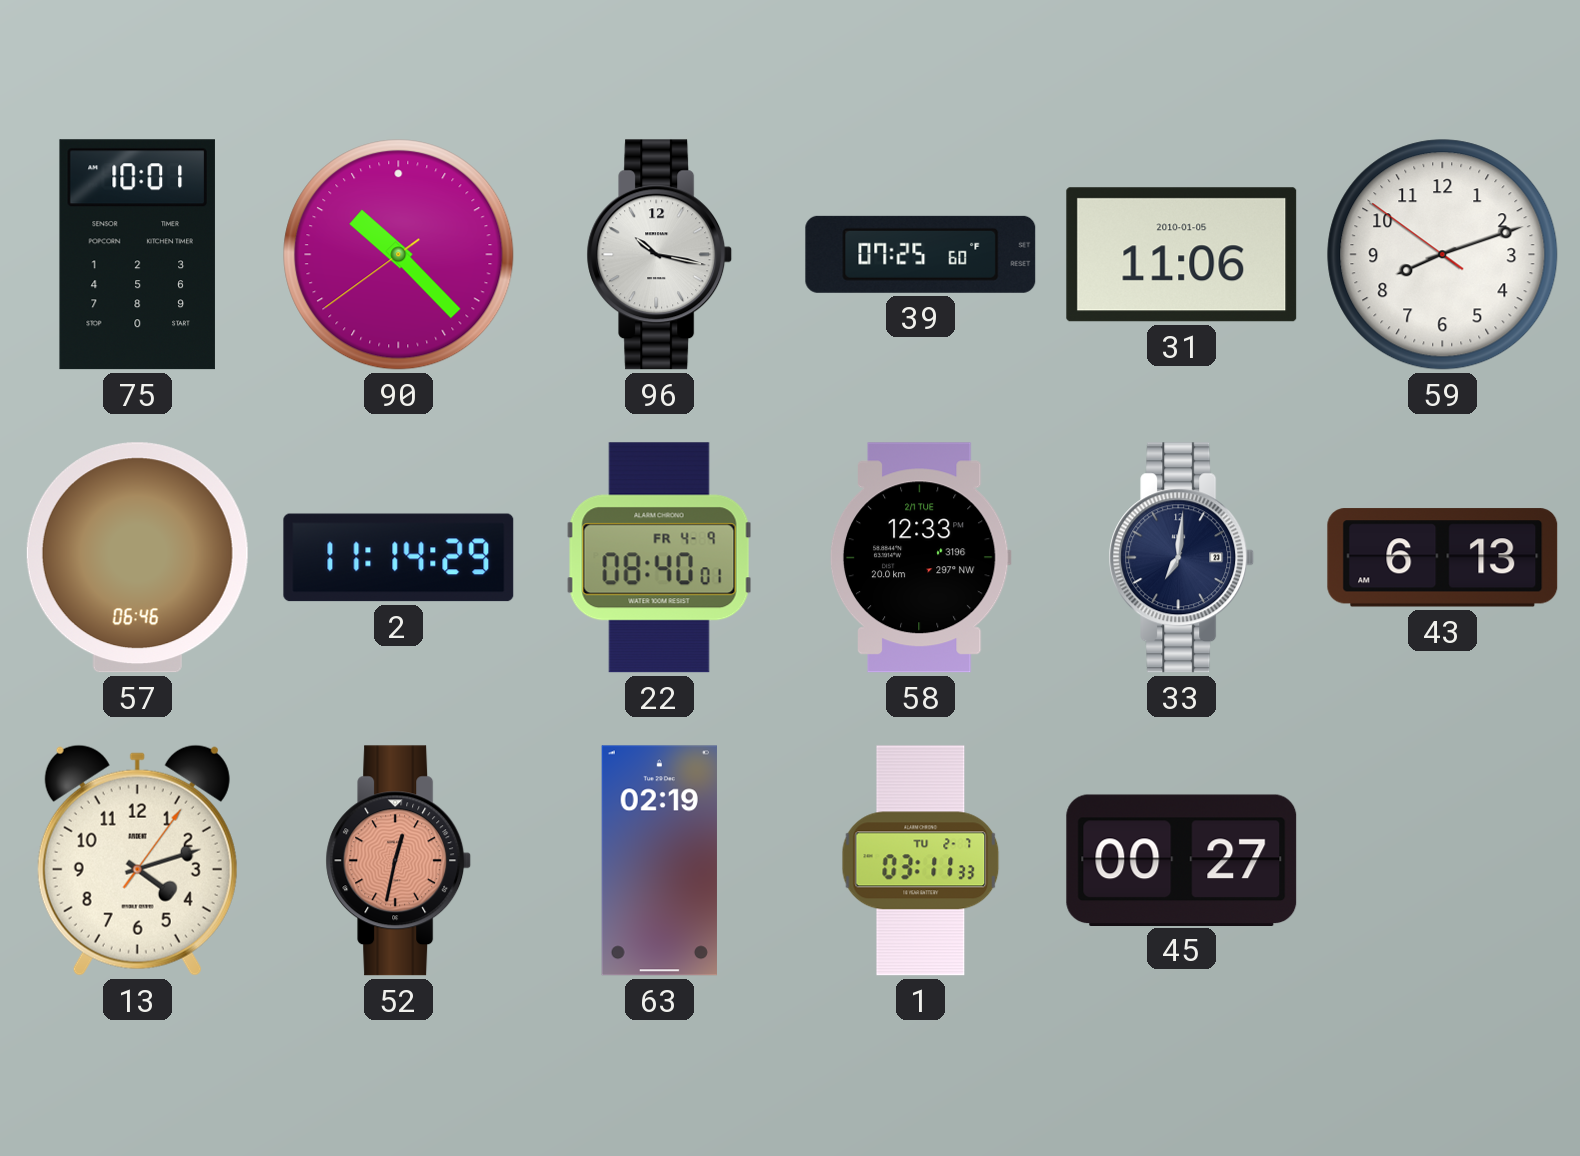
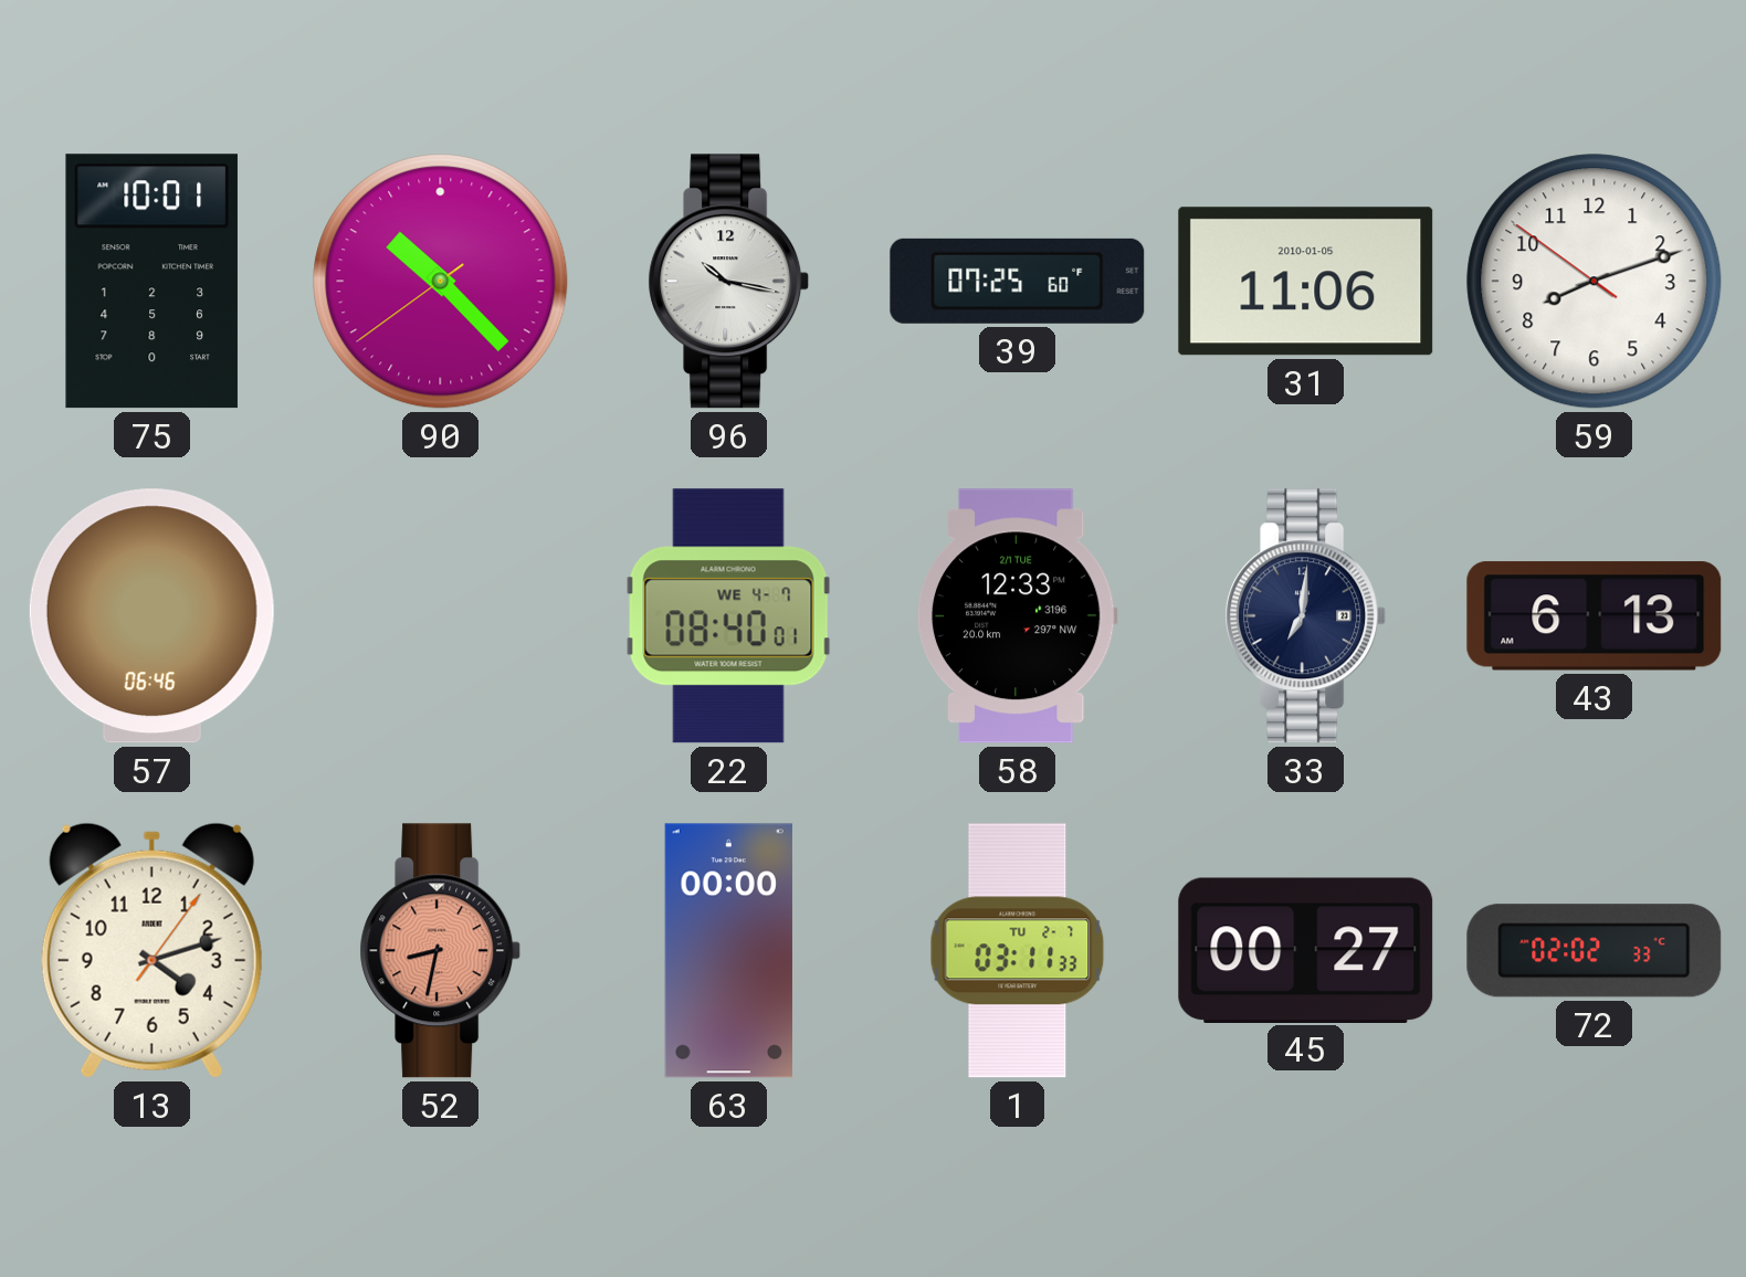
2: 11:14 -> none
22 date: FR 4-9 -> WE 4-7
52: 12:32 -> 8:32
63: 02:19 -> 00:00
72: none -> 02:02
